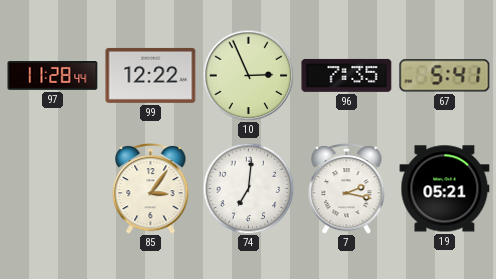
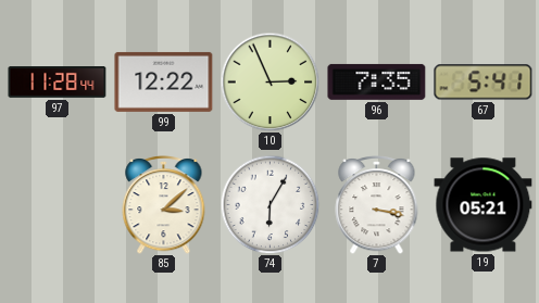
85: 3:06 -> 3:08
74: 7:01 -> 6:05
7: 2:17 -> 3:17
